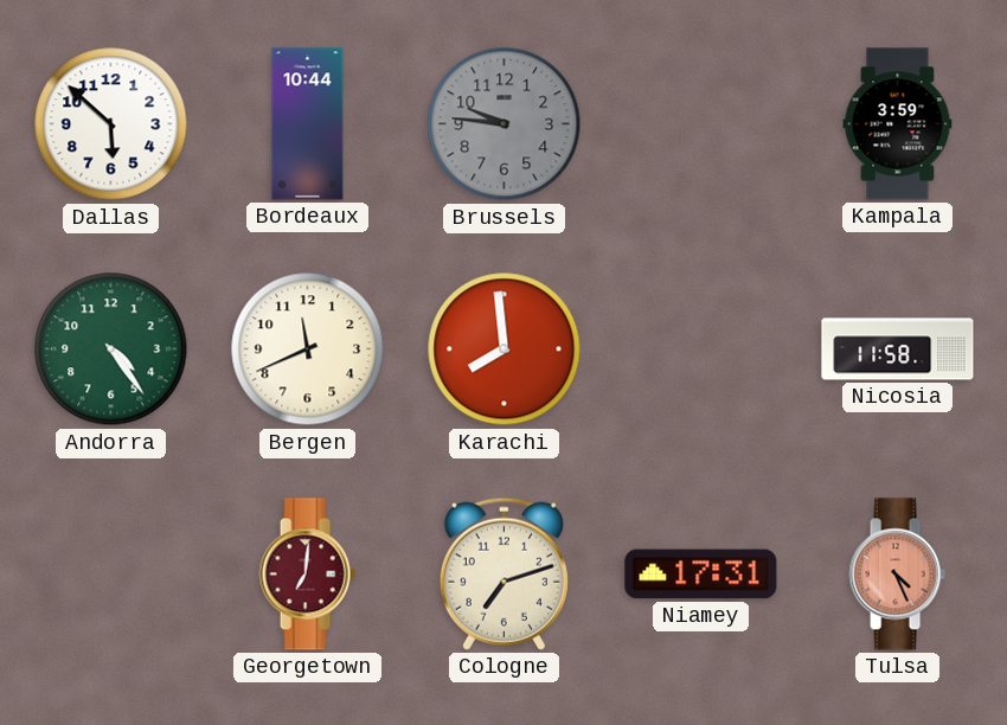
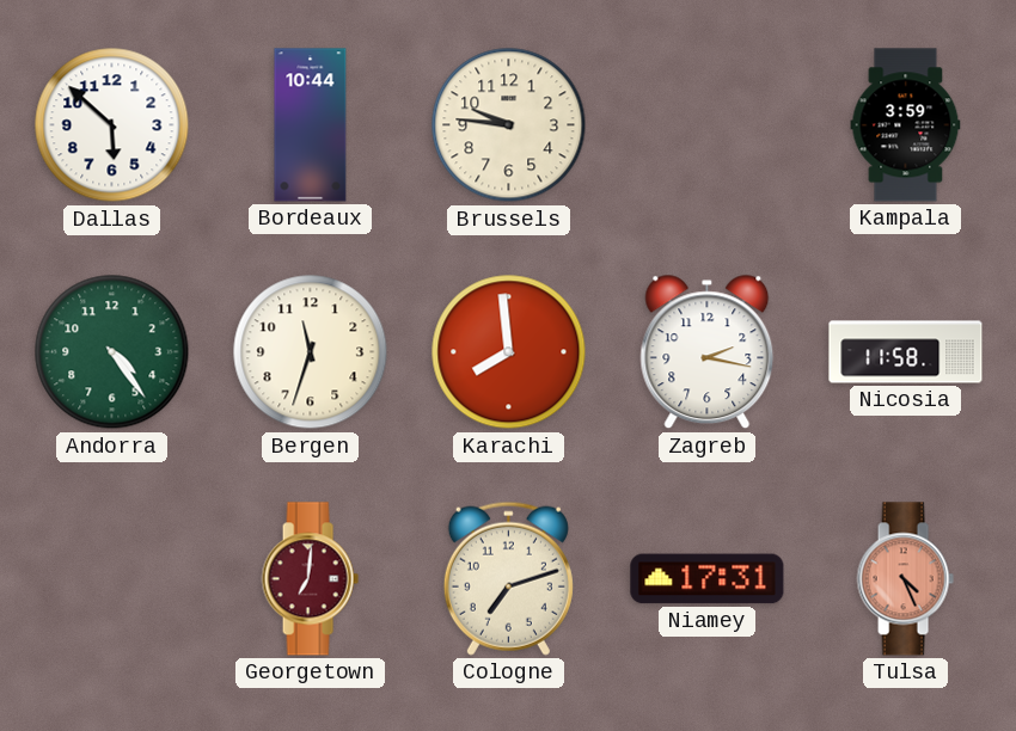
Brussels dial: grey -> cream
Bergen: 11:41 -> 11:33
Zagreb: none -> 2:17
